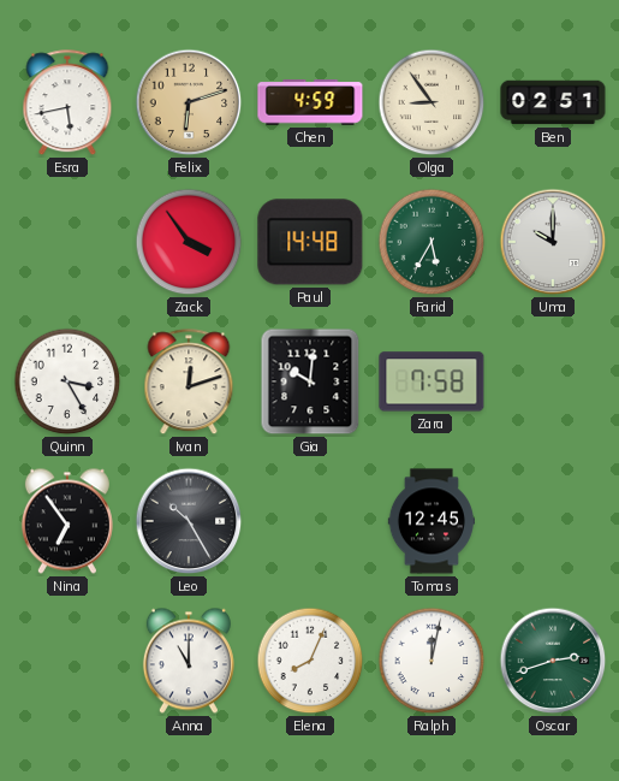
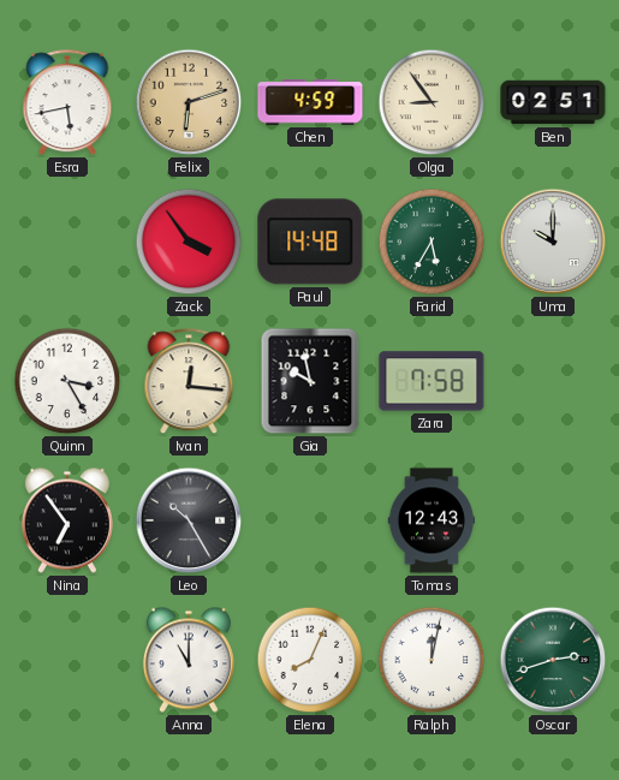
Ivan: 12:12 -> 12:16
Gia: 10:01 -> 9:58
Tomas: 12:45 -> 12:43
